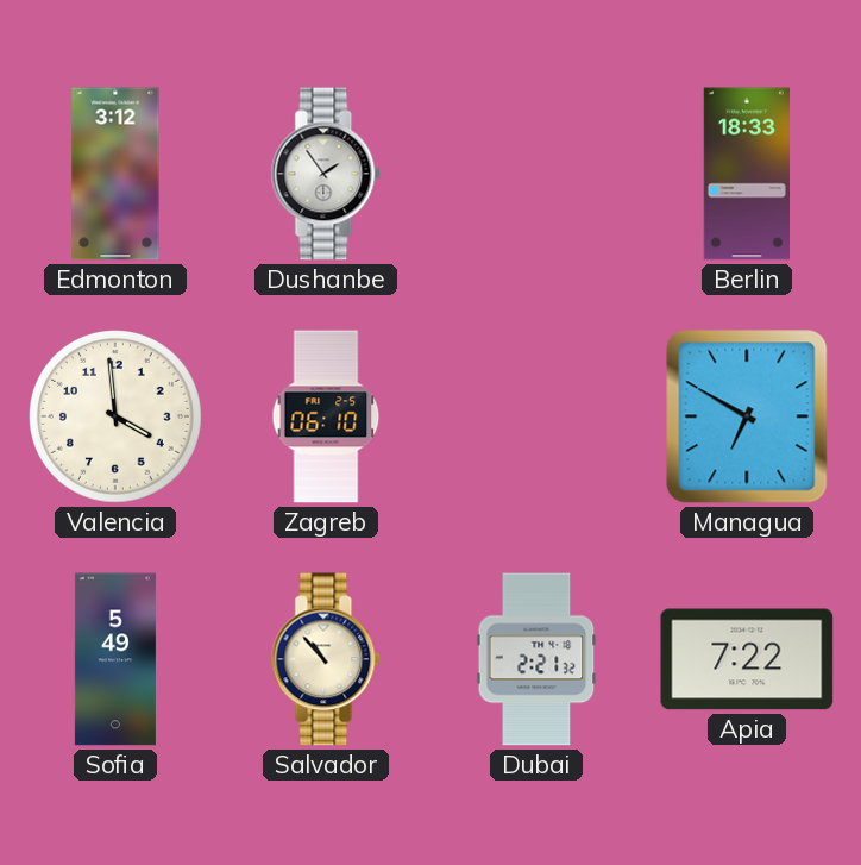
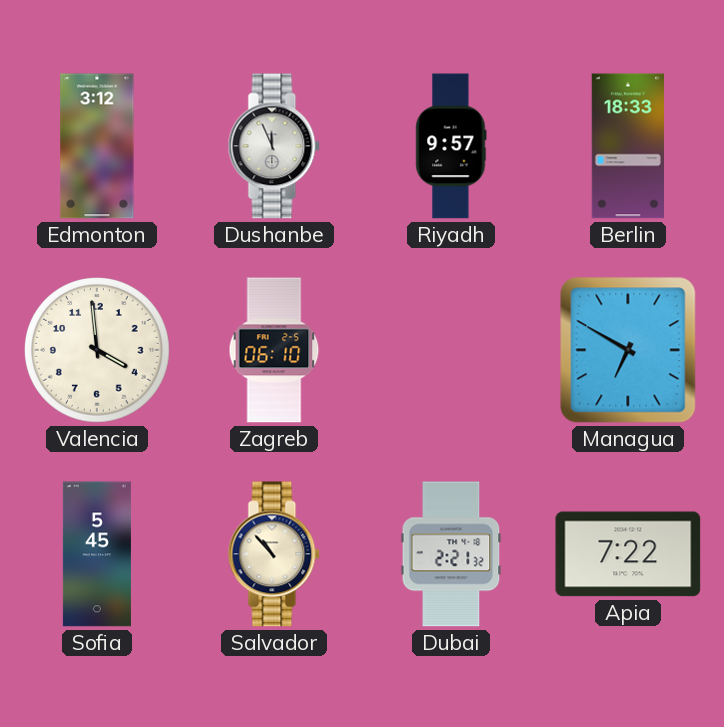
Dushanbe: 1:54 -> 11:56
Riyadh: none -> 9:57
Sofia: 5:49 -> 5:45
